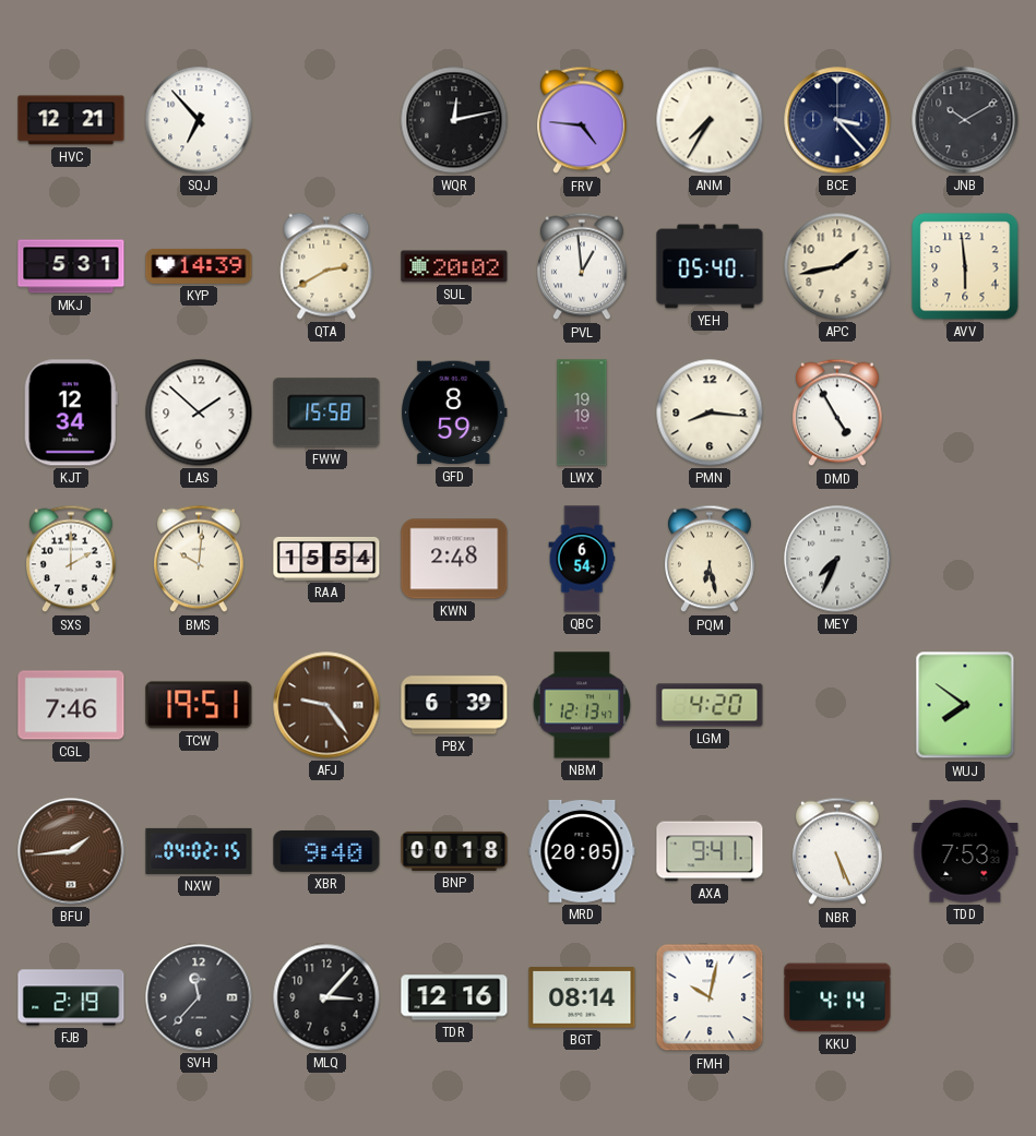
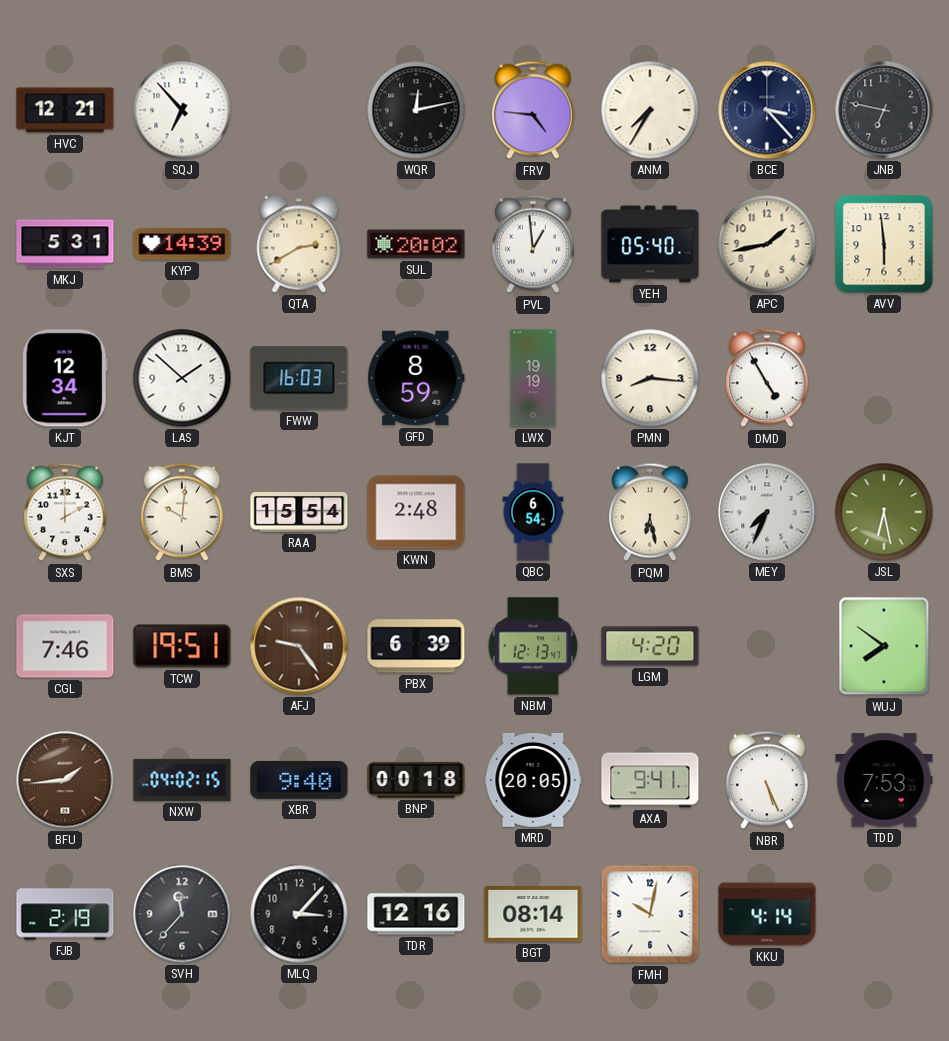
JNB: 10:10 -> 6:47
FWW: 15:58 -> 16:03
JSL: none -> 6:28
